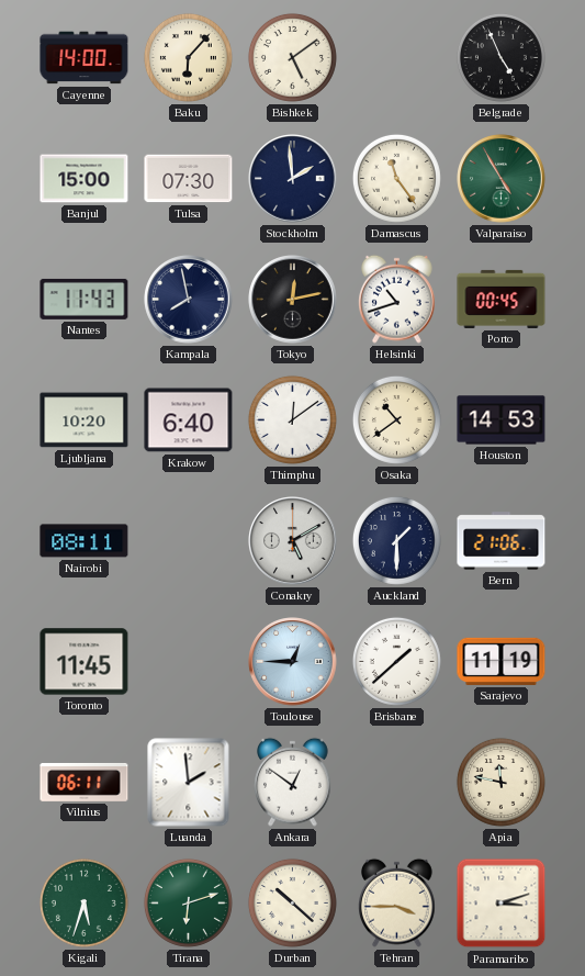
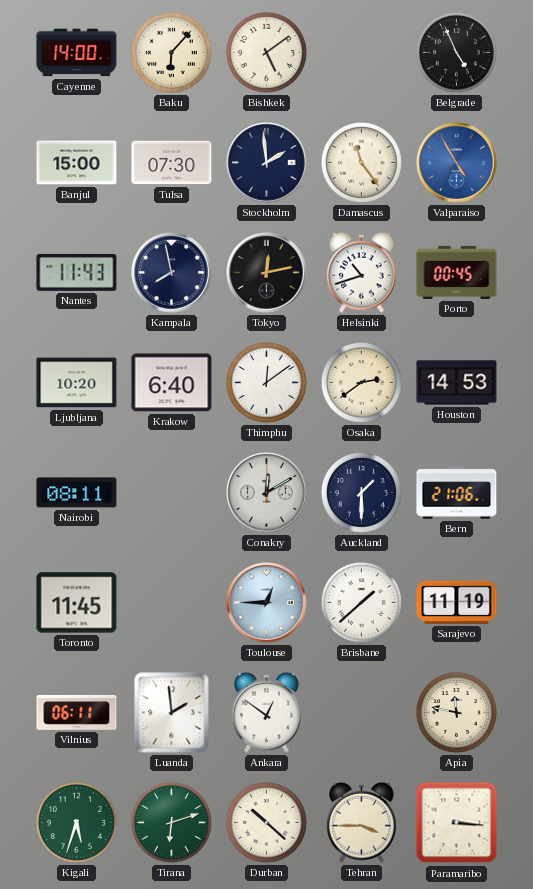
Valparaiso dial: green -> blue
Osaka: 10:39 -> 2:39
Conakry: 5:10 -> 12:10
Paramaribo: 3:12 -> 3:16
